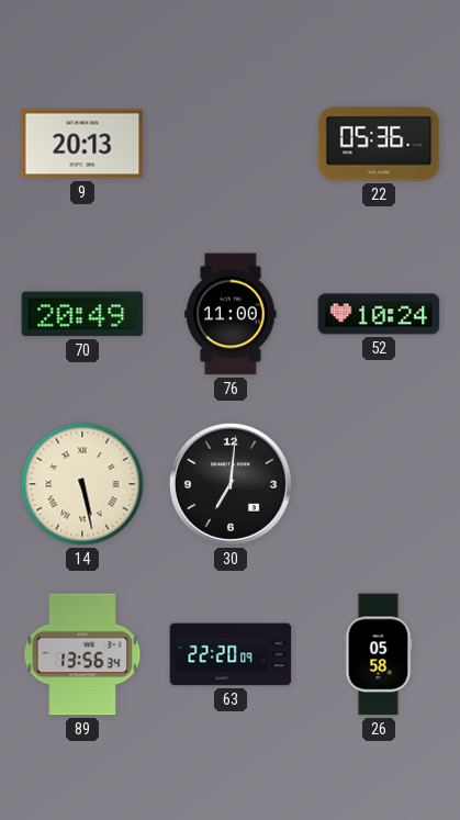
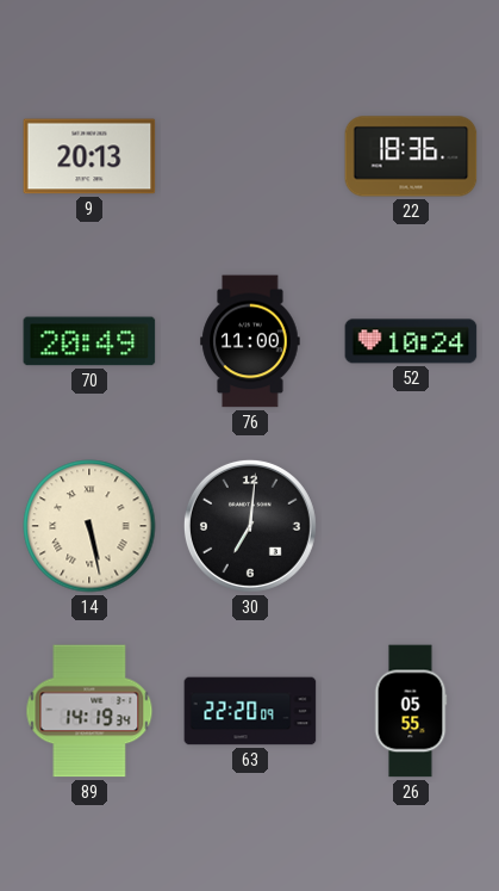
22: 05:36 -> 18:36
89: 13:56 -> 14:19
26: 05:58 -> 05:55
